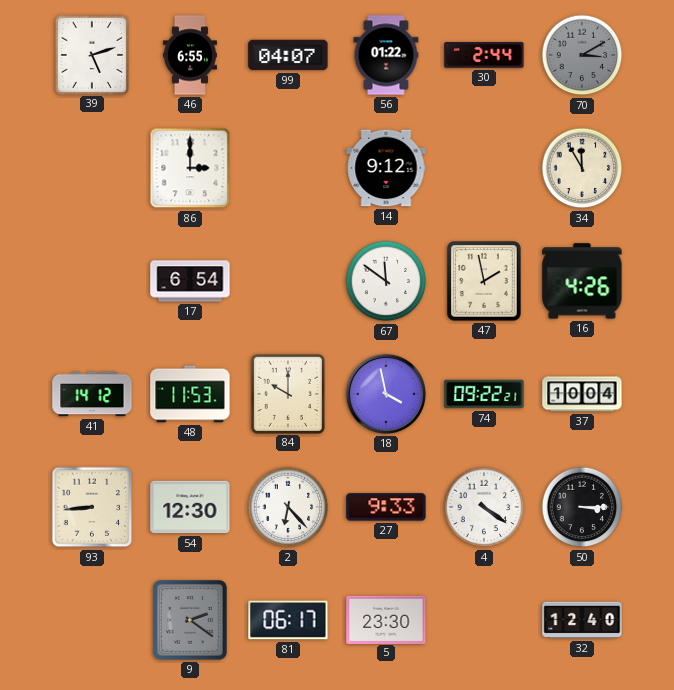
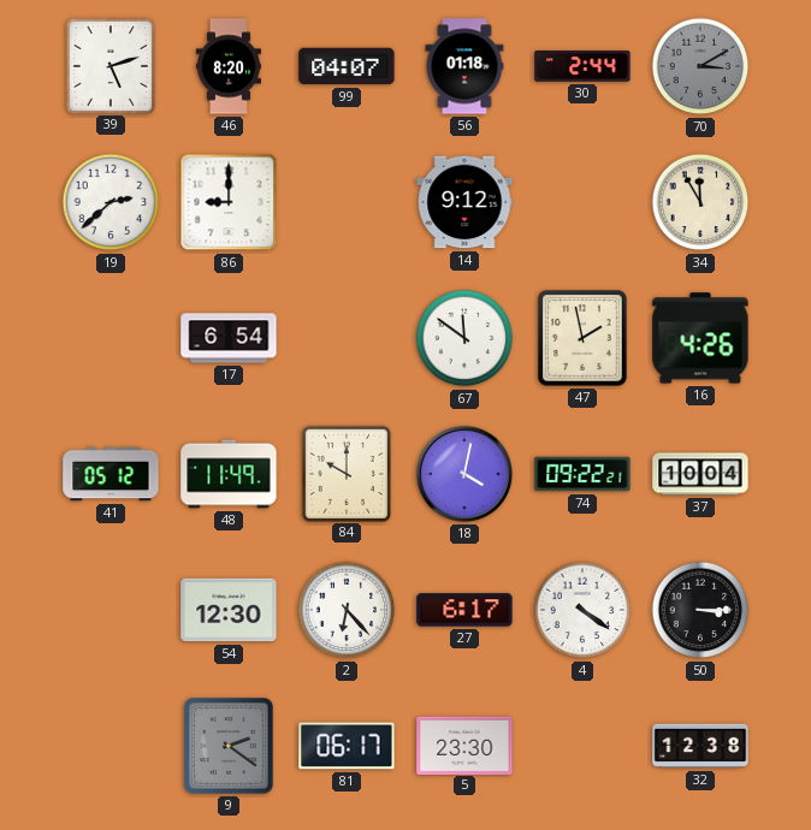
46: 6:55 -> 8:20
56: 01:22 -> 01:18
19: none -> 2:38
86: 3:00 -> 9:00
41: 14:12 -> 05:12
48: 11:53 -> 11:49
18: 3:58 -> 4:02
93: 8:44 -> none
27: 9:33 -> 6:17
32: 12:40 -> 12:38
